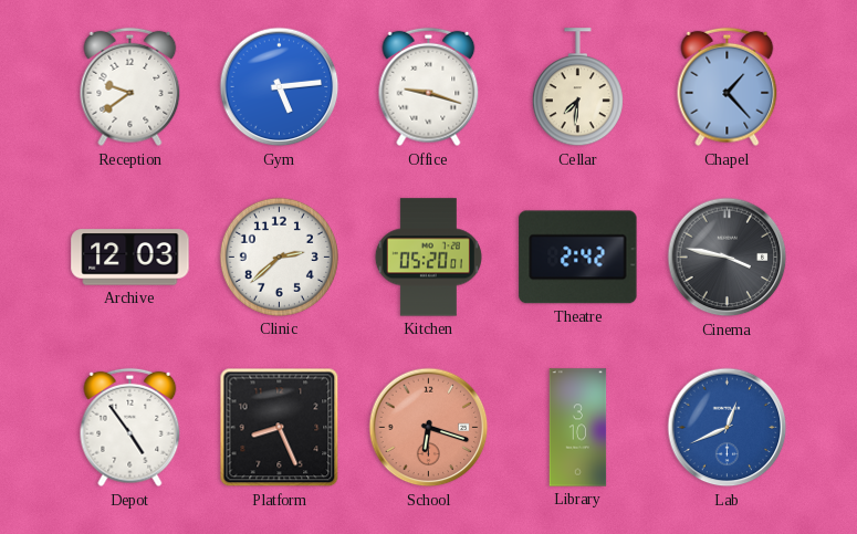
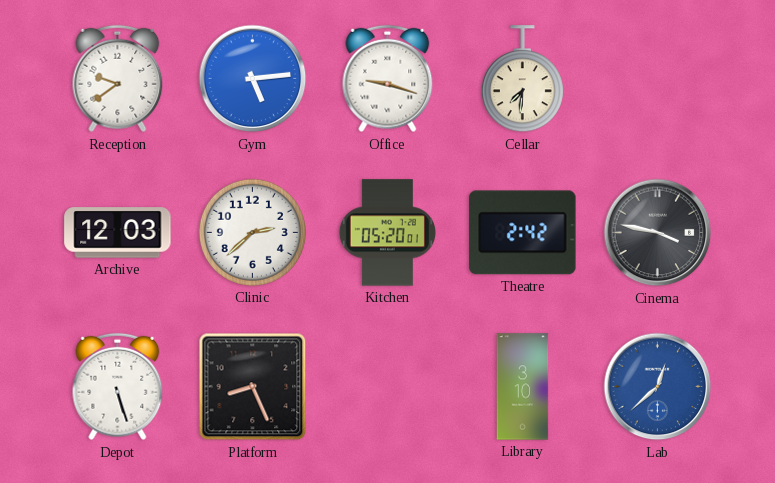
Chapel: 1:23 -> none
Depot: 4:54 -> 5:27
School: 6:18 -> none
Lab: 12:41 -> 12:38
